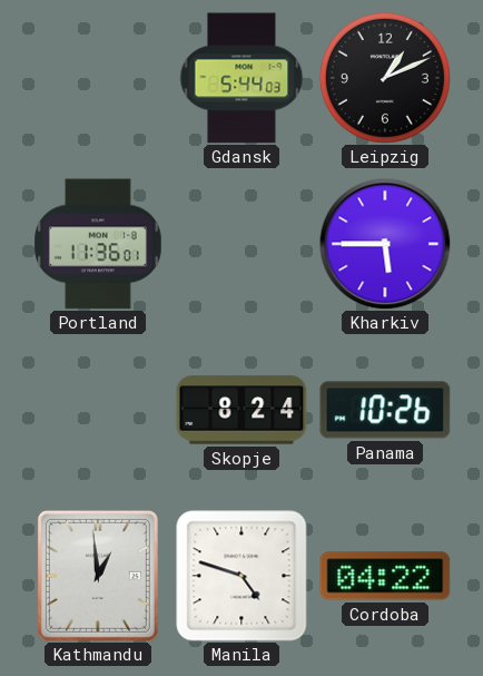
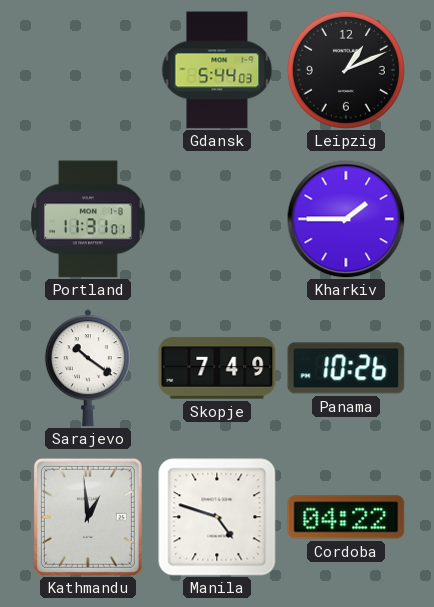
Portland: 11:36 -> 11:31
Kharkiv: 5:45 -> 1:45
Sarajevo: none -> 10:21
Skopje: 8:24 -> 7:49
